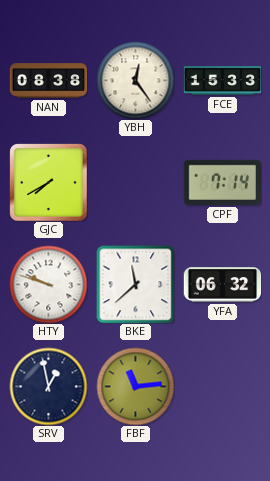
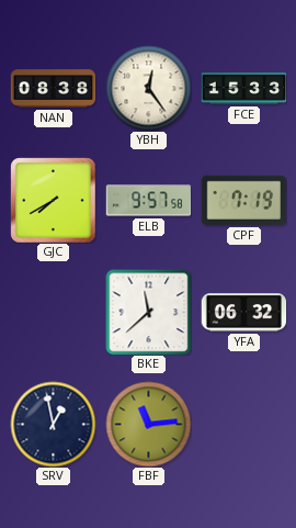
ELB: none -> 9:57
CPF: 7:14 -> 7:19
HTY: 9:48 -> none
